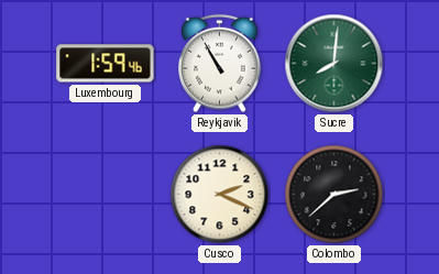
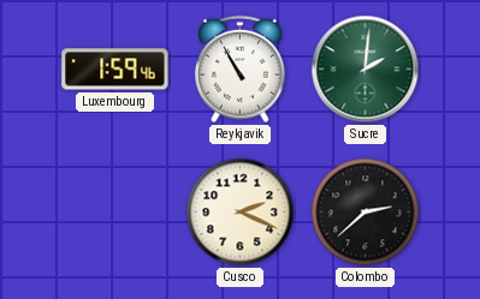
Sucre: 8:01 -> 2:01
